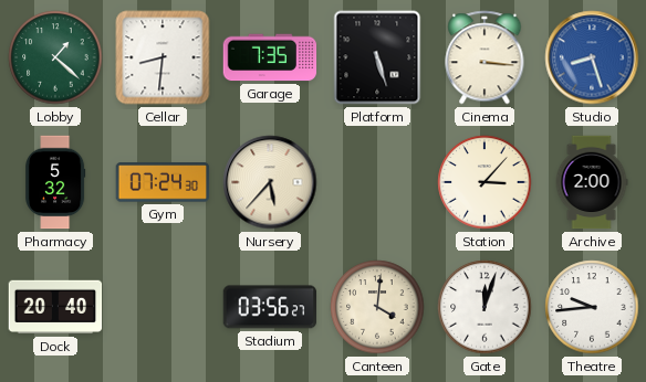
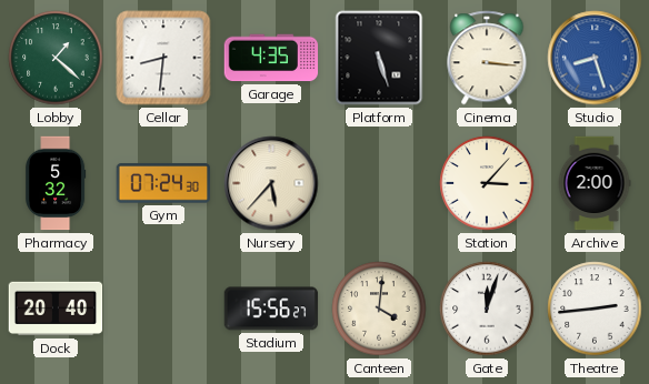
Garage: 7:35 -> 4:35
Stadium: 03:56 -> 15:56
Theatre: 9:44 -> 2:44
